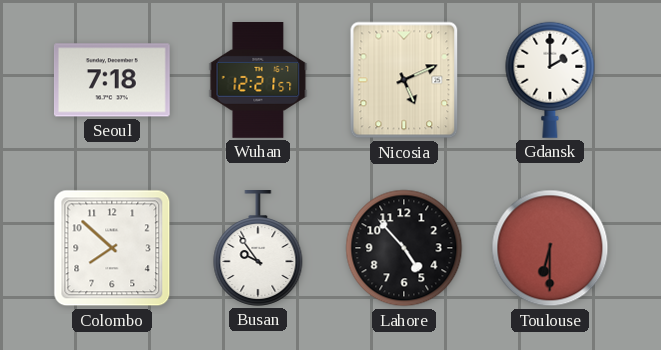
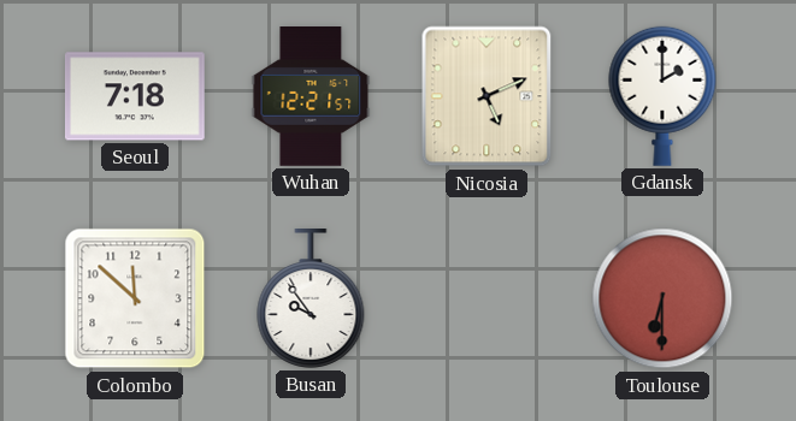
Colombo: 7:52 -> 11:52
Lahore: 4:53 -> none
